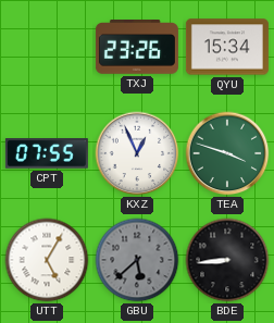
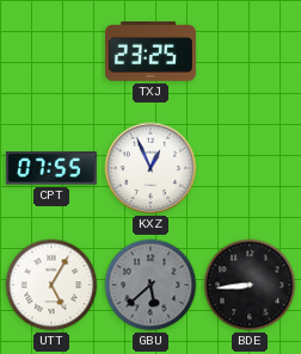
TXJ: 23:26 -> 23:25
QYU: 15:34 -> none
TEA: 3:48 -> none
